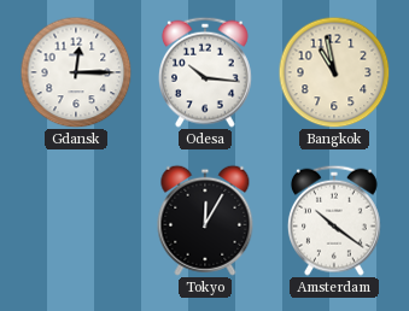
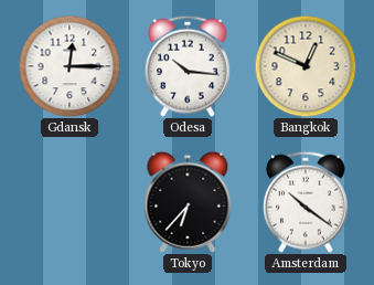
Bangkok: 10:58 -> 12:49
Tokyo: 12:05 -> 6:37
